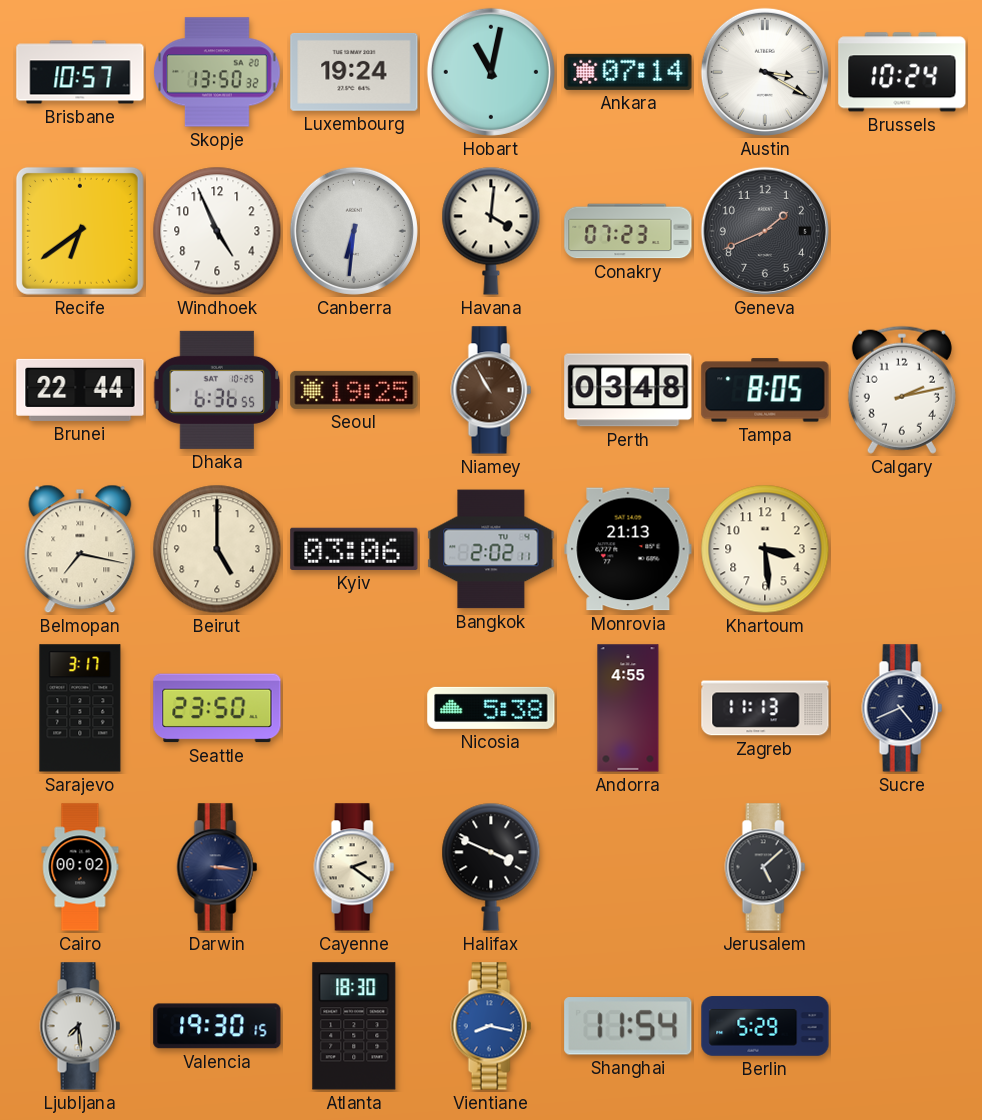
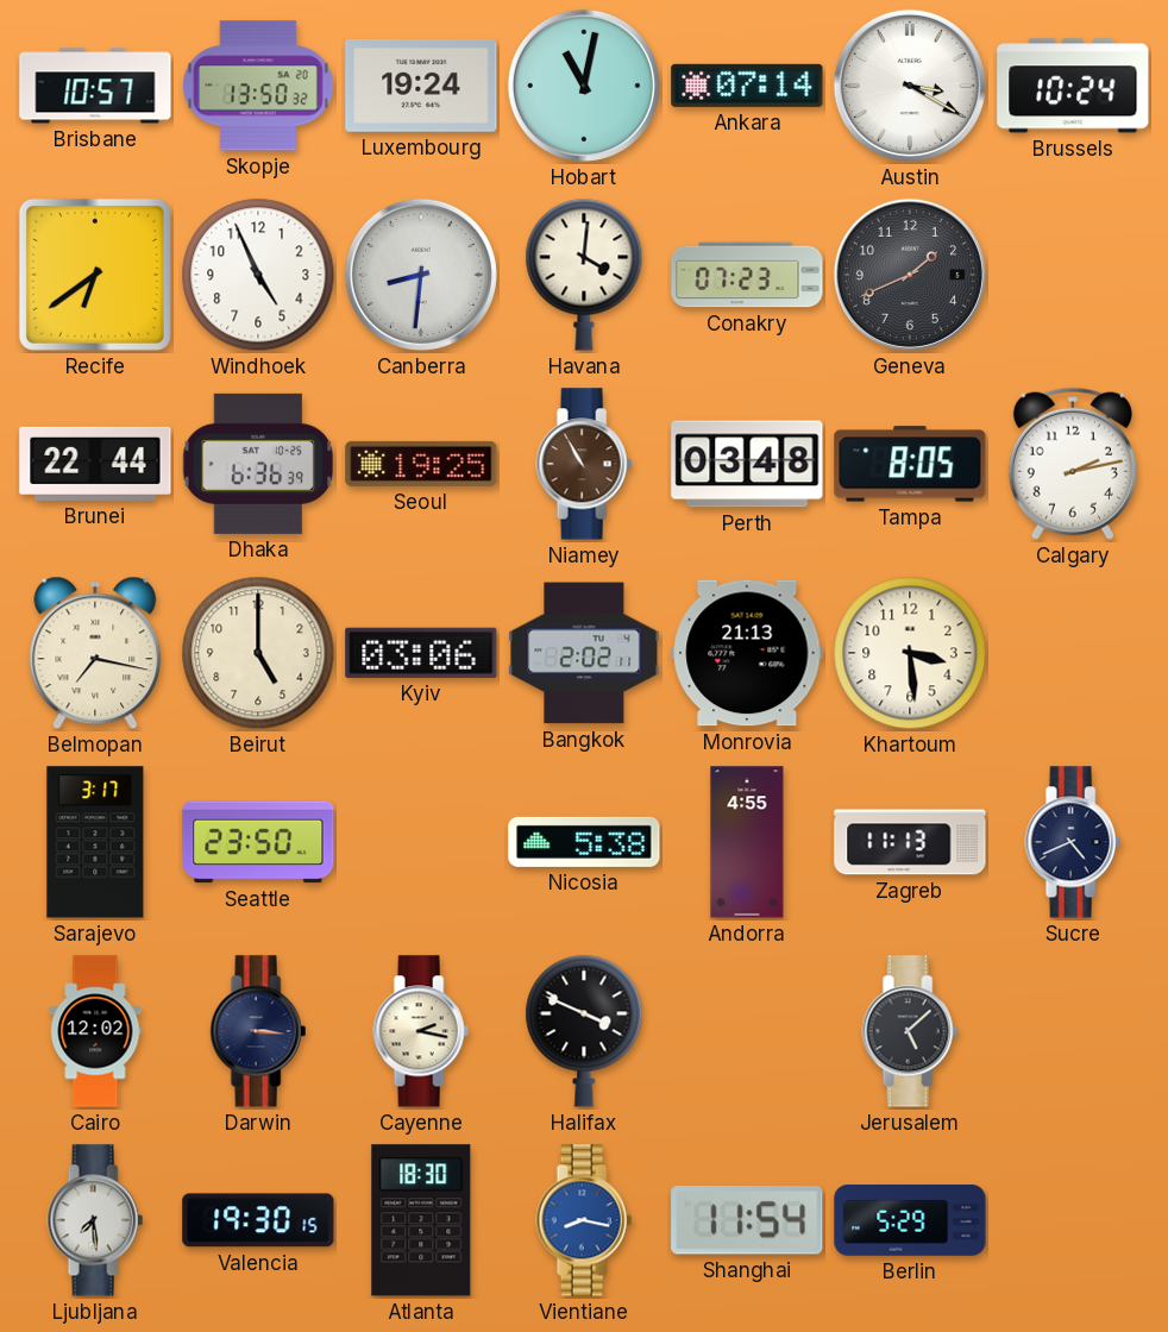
Canberra: 6:31 -> 8:31
Dhaka: 6:36:55 -> 6:36:39
Cairo: 00:02 -> 12:02
Cayenne: 2:21 -> 2:17
